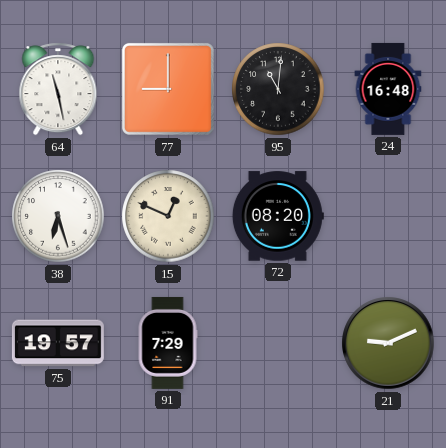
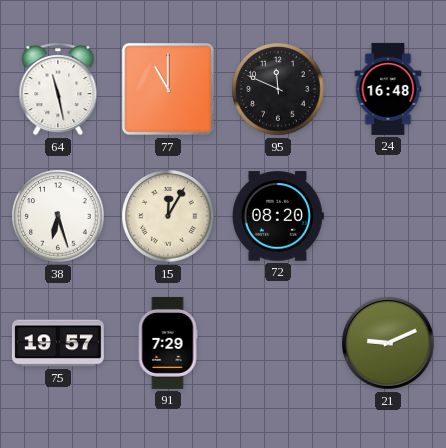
77: 9:00 -> 11:00
95: 11:01 -> 11:49
15: 12:49 -> 12:05
